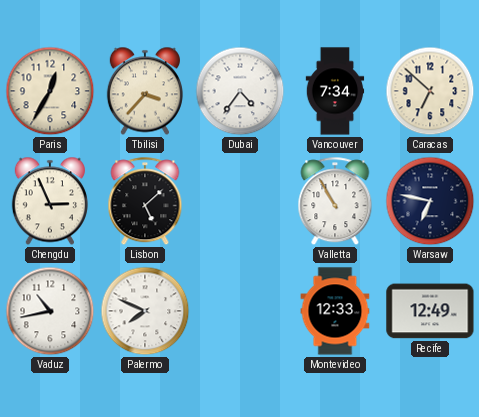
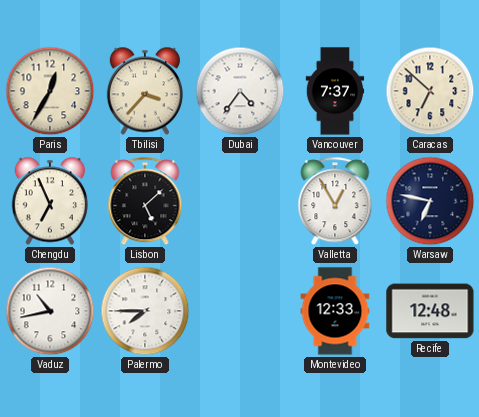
Vancouver: 7:34 -> 7:37
Chengdu: 2:56 -> 6:56
Valletta: 10:55 -> 12:55
Palermo: 7:49 -> 7:45
Recife: 12:49 -> 12:48
